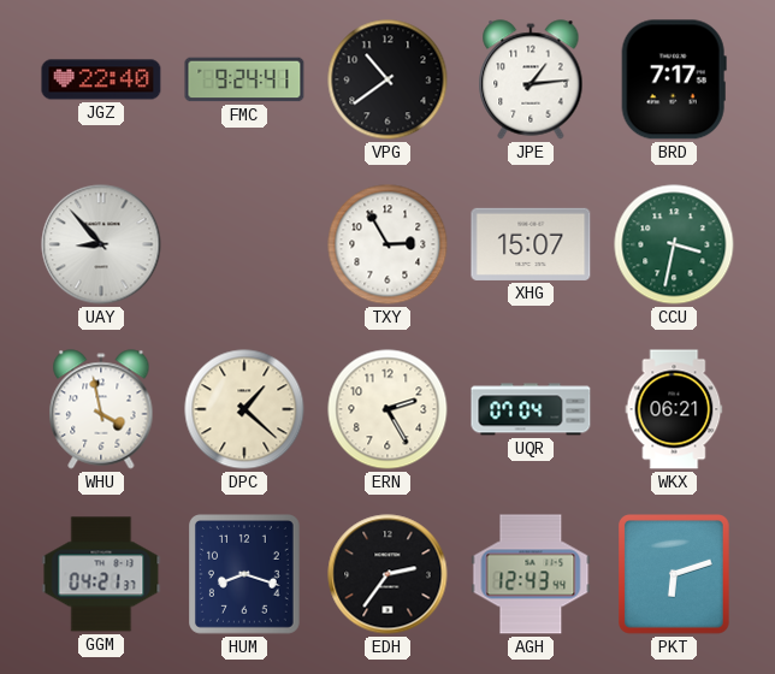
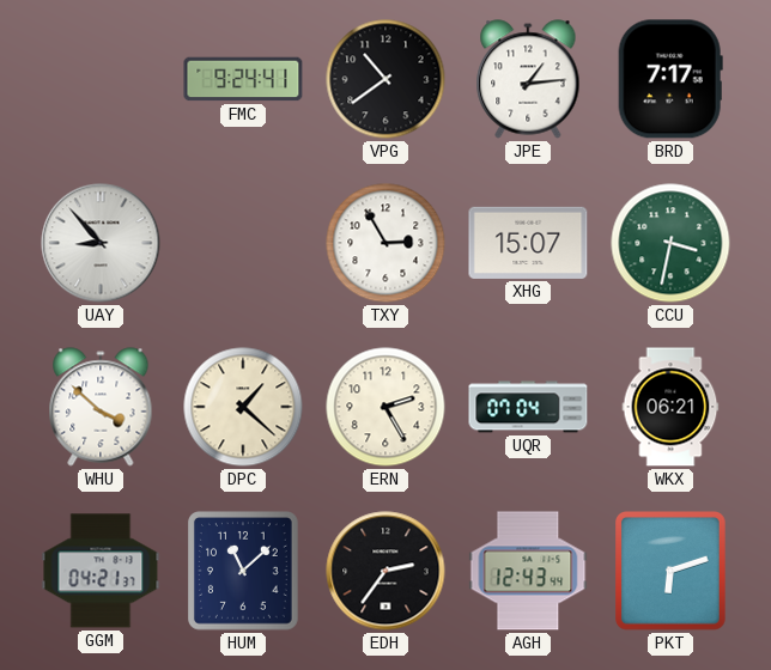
JGZ: 22:40 -> none
WHU: 3:58 -> 3:52
HUM: 8:18 -> 11:08
